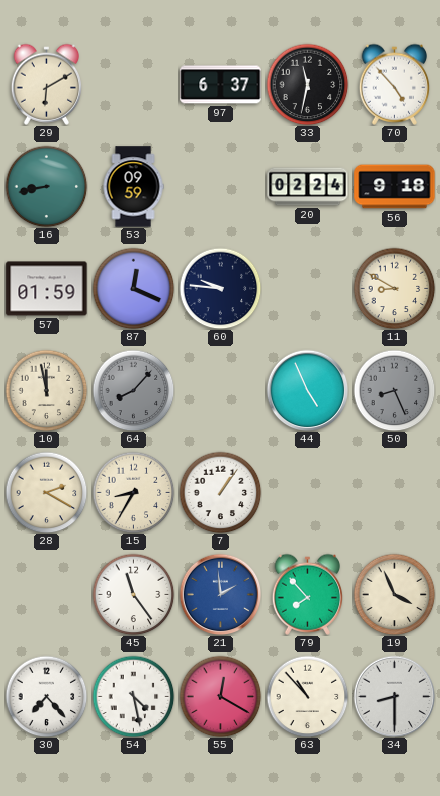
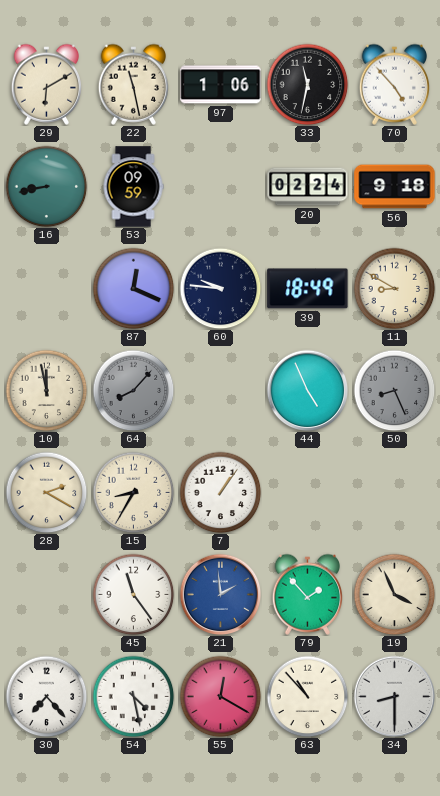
22: none -> 11:28
97: 6:37 -> 1:06
57: 01:59 -> none
39: none -> 18:49
79: 7:53 -> 1:53
